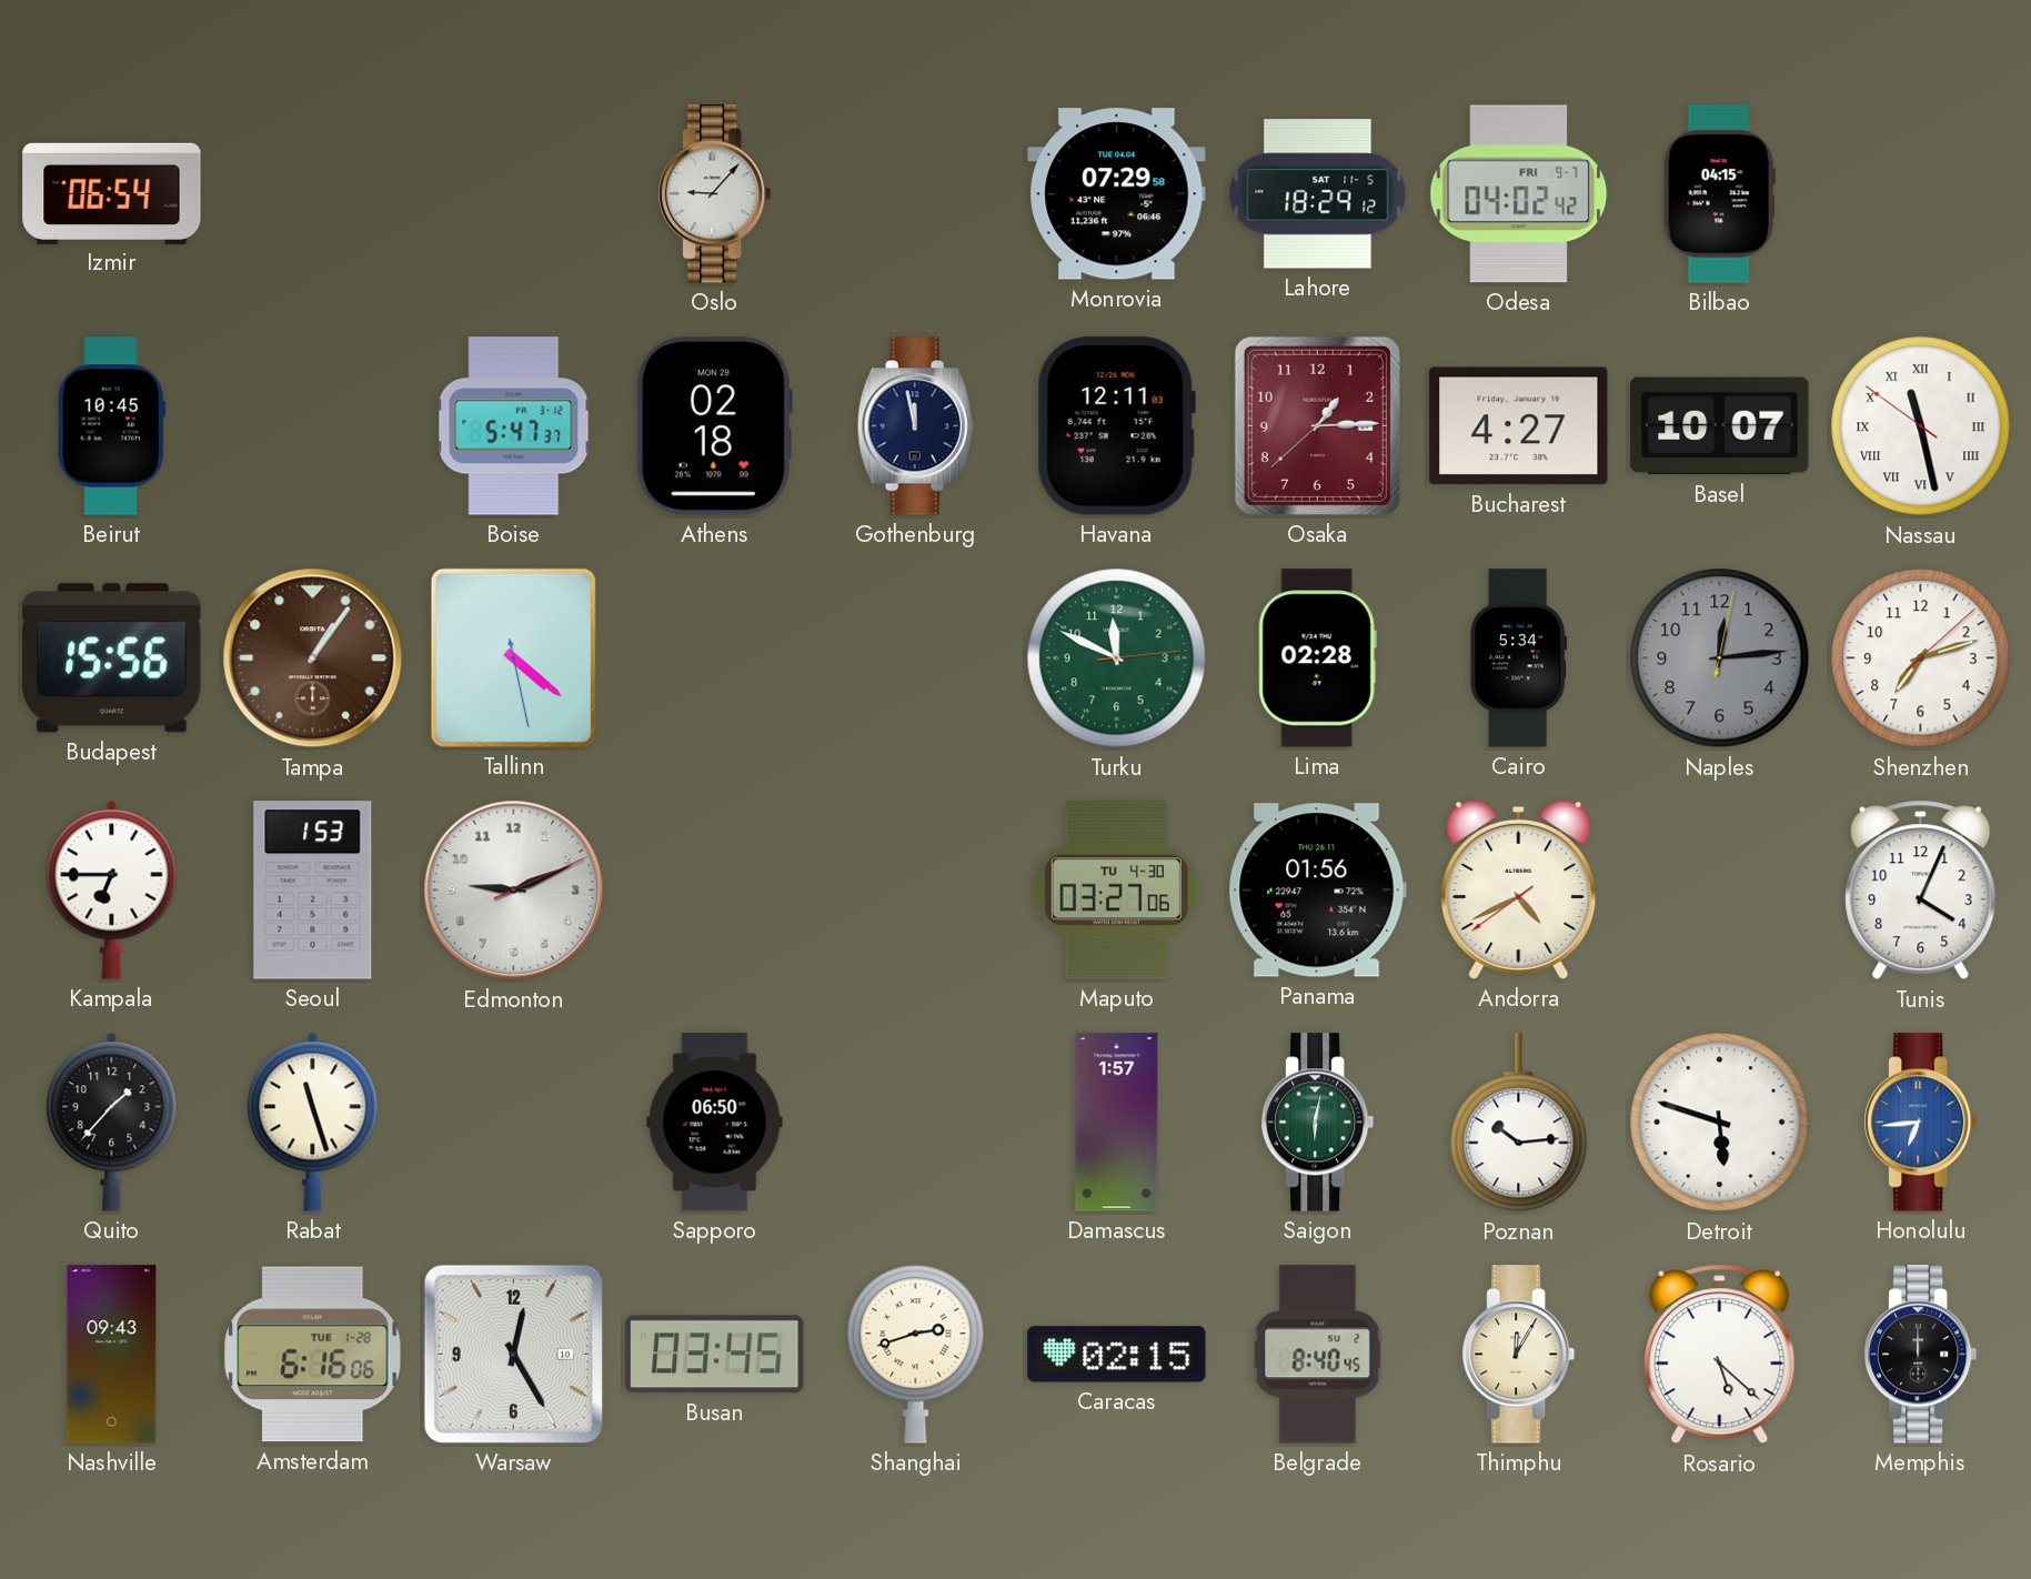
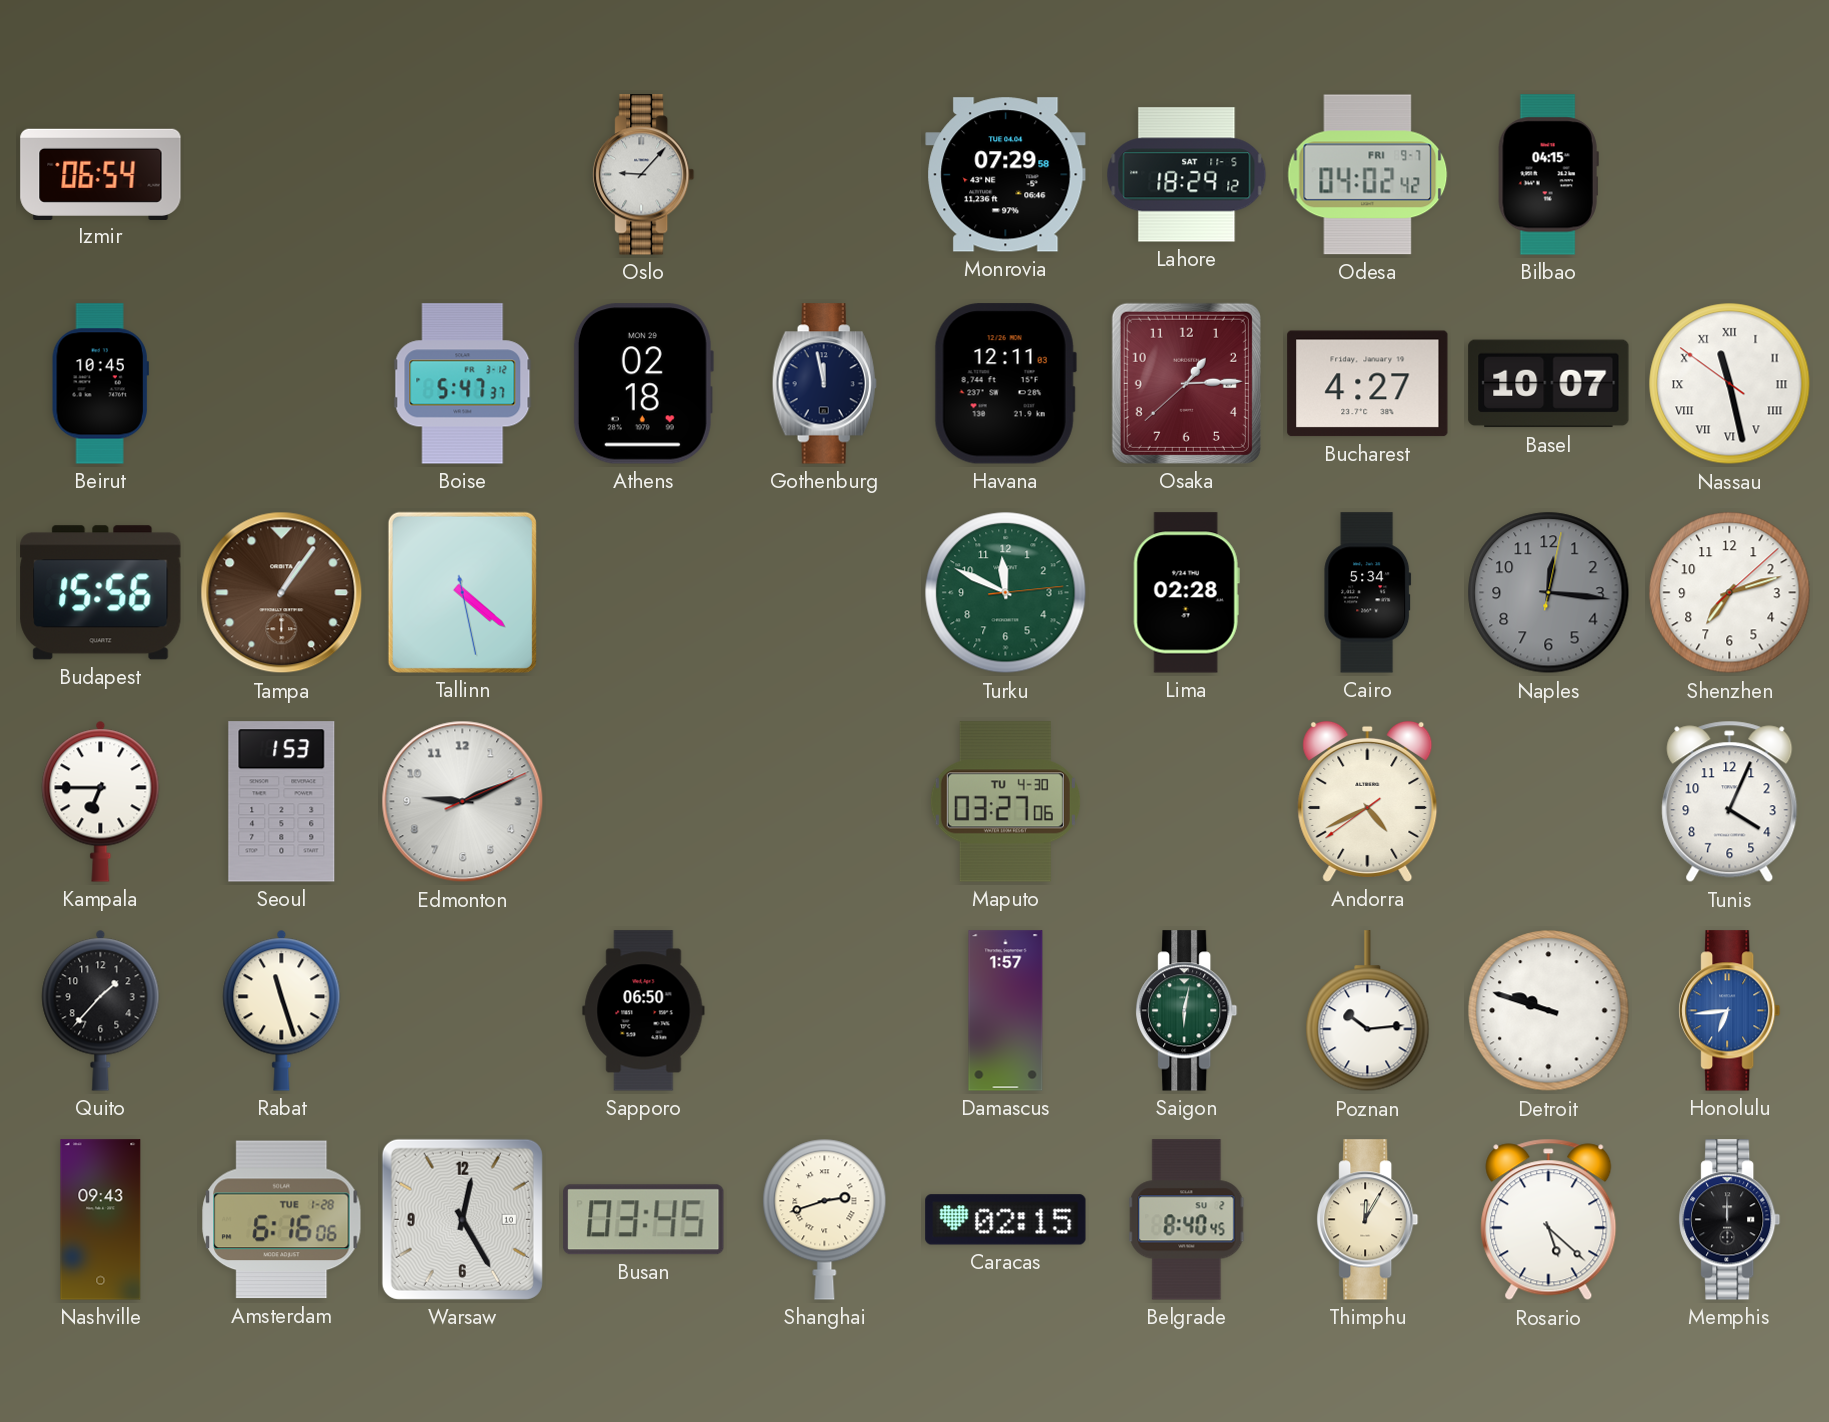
Naples: 12:14 -> 12:16
Panama: 01:56 -> none
Detroit: 5:48 -> 9:48
